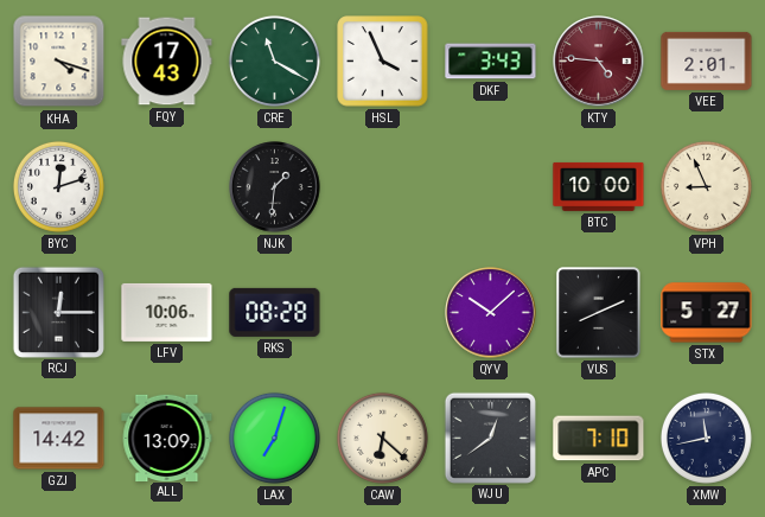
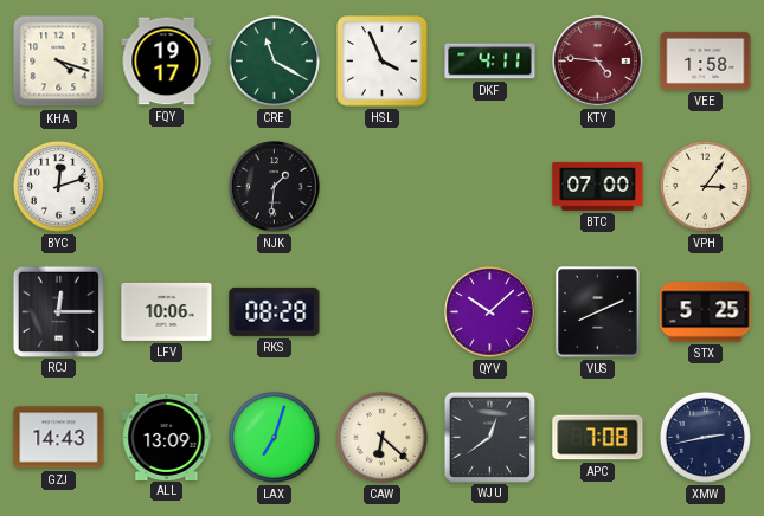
FQY: 17:43 -> 19:17
DKF: 3:43 -> 4:11
VEE: 2:01 -> 1:58
BTC: 10:00 -> 07:00
VPH: 8:56 -> 3:06
STX: 5:27 -> 5:25
GZJ: 14:42 -> 14:43
APC: 7:10 -> 7:08
XMW: 11:43 -> 2:43
